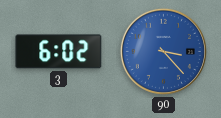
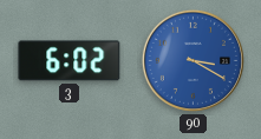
90: 3:23 -> 3:20
